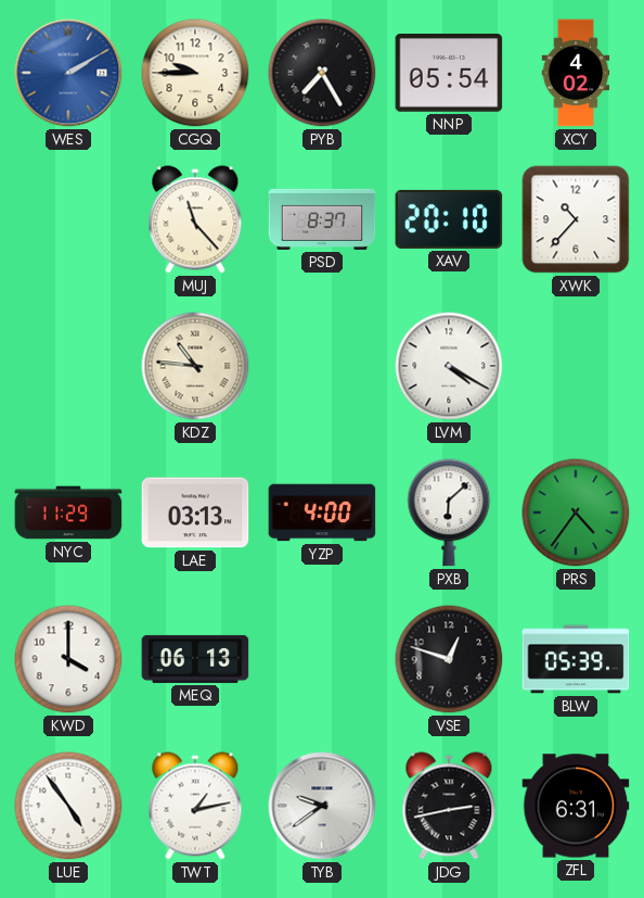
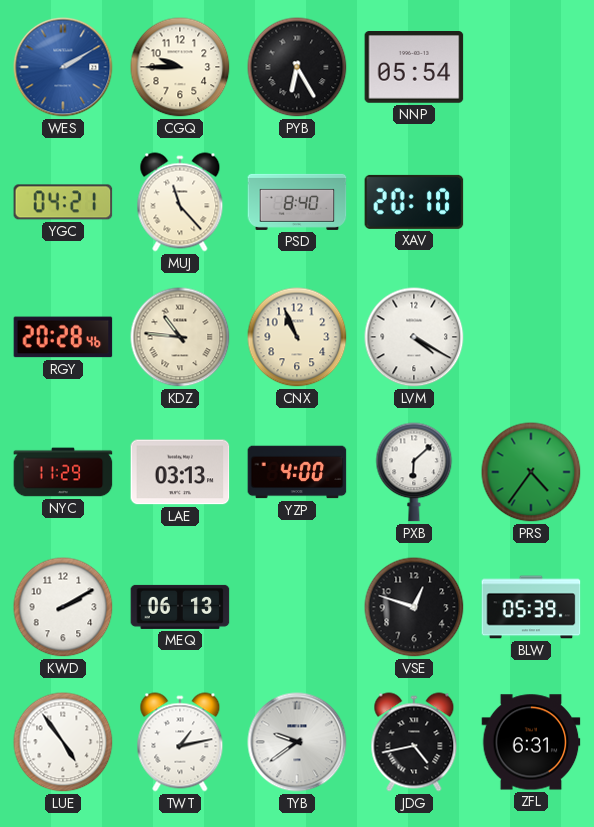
PYB: 7:25 -> 6:25
XCY: 4:02 -> none
YGC: none -> 04:21
PSD: 8:37 -> 8:40
XWK: 10:37 -> none
RGY: none -> 20:28
CNX: none -> 10:56
KWD: 4:00 -> 2:10
JDG: 2:43 -> 4:43
